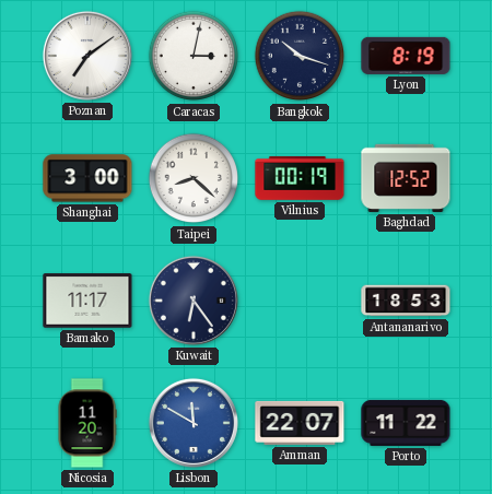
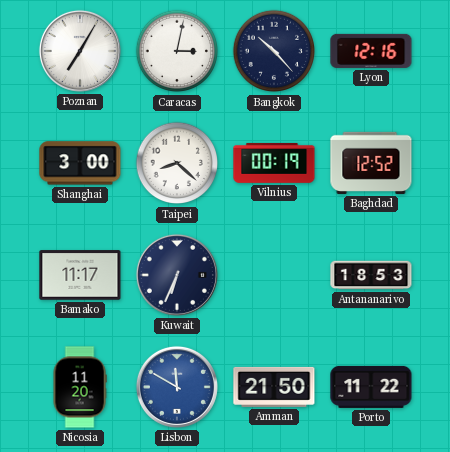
Poznan: 7:09 -> 7:05
Bangkok: 10:18 -> 10:23
Lyon: 8:19 -> 12:16
Kuwait: 6:24 -> 6:34
Amman: 22:07 -> 21:50
